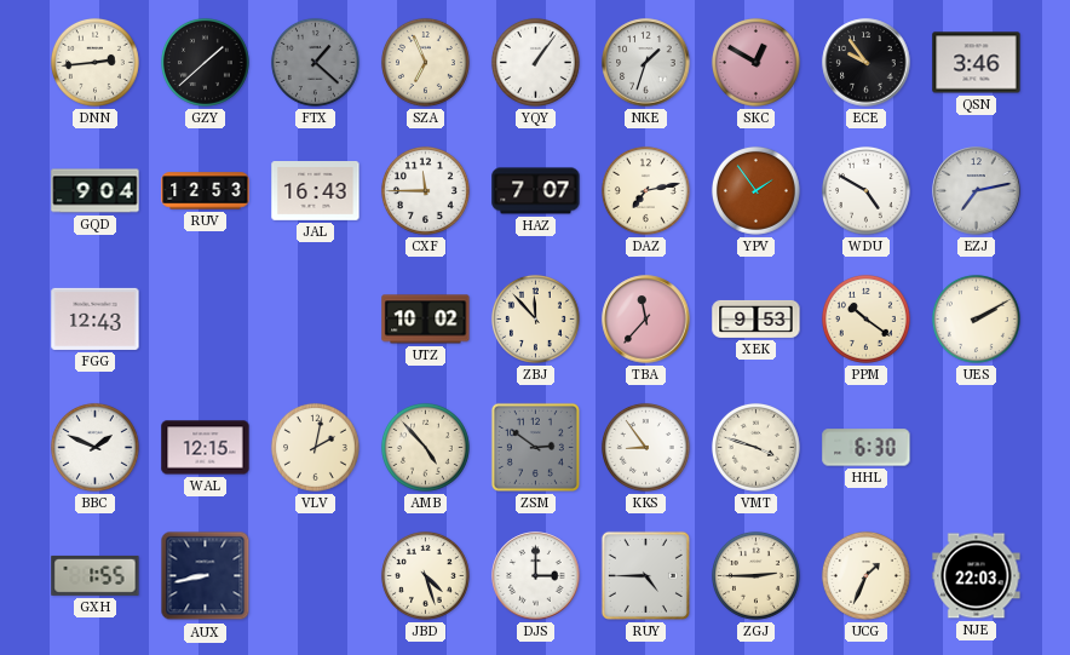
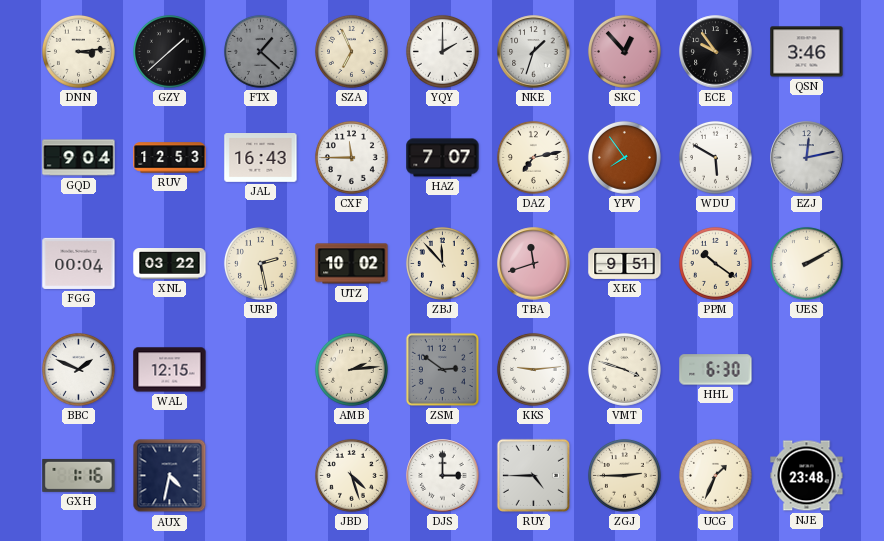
DNN: 2:44 -> 3:14
YQY: 1:06 -> 2:00
SKC: 12:50 -> 12:53
YPV: 1:54 -> 7:54
WDU: 4:50 -> 5:50
EZJ: 7:13 -> 12:13
FGG: 12:43 -> 00:04
XNL: none -> 03:22
URP: none -> 2:28
TBA: 11:37 -> 11:42
XEK: 9:53 -> 9:51
VLV: 2:02 -> none
AMB: 4:53 -> 2:14
KKS: 8:54 -> 9:14
GXH: 1:55 -> 1:16
AUX: 8:43 -> 4:32
NJE: 22:03 -> 23:48
